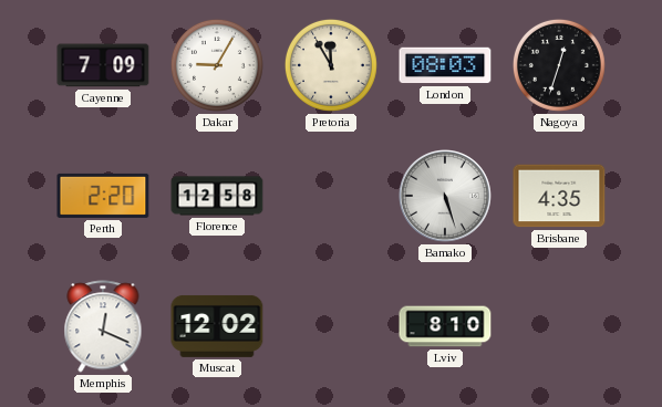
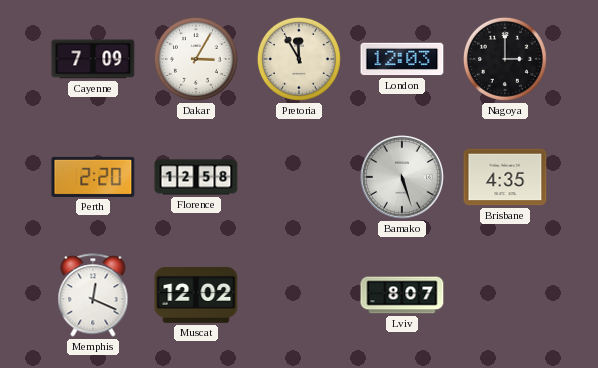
Dakar: 9:05 -> 3:05
London: 08:03 -> 12:03
Nagoya: 12:33 -> 3:00
Lviv: 8:10 -> 8:07
